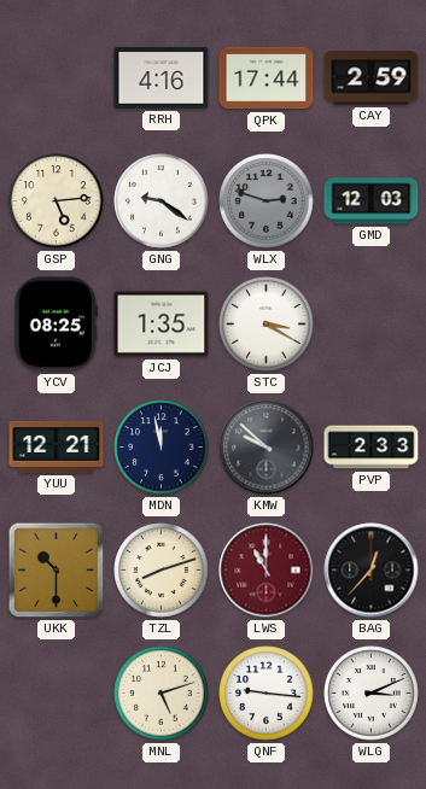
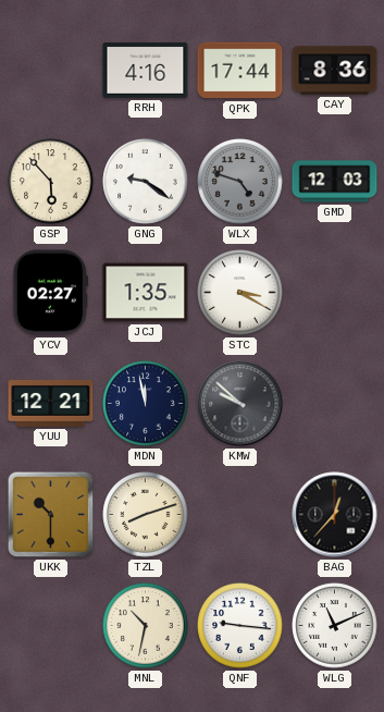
CAY: 2:59 -> 8:36
GSP: 5:14 -> 5:53
WLX: 2:48 -> 4:48
YCV: 08:25 -> 02:27
PVP: 2:33 -> none
LWS: 11:00 -> none
MNL: 5:12 -> 10:32
WLG: 3:11 -> 11:11
